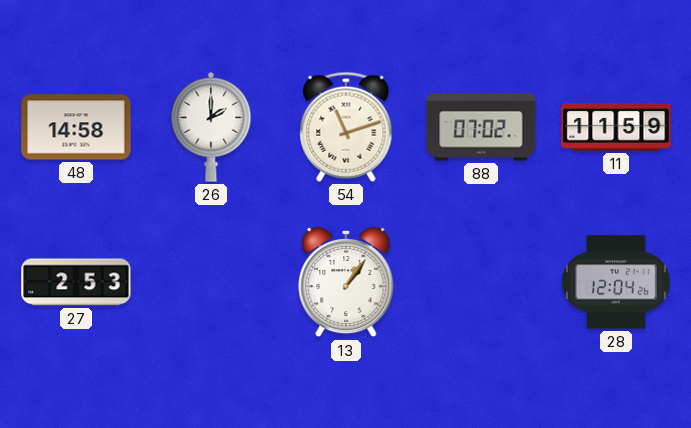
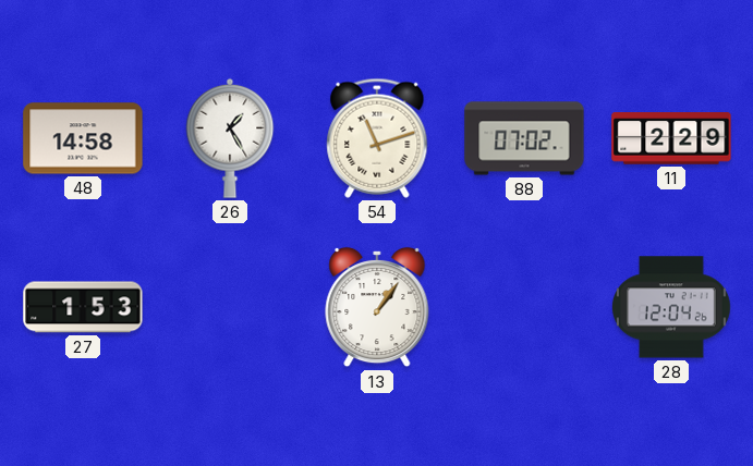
26: 2:00 -> 1:25
11: 11:59 -> 2:29
27: 2:53 -> 1:53
